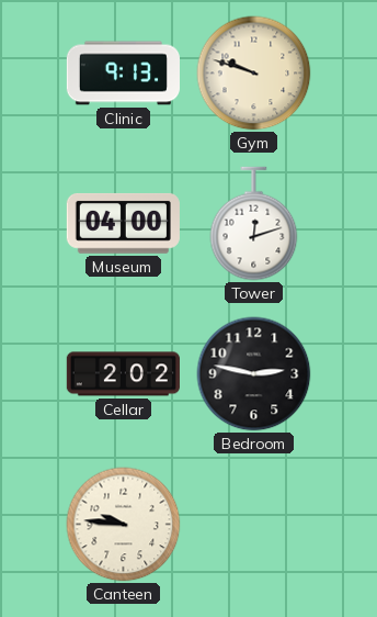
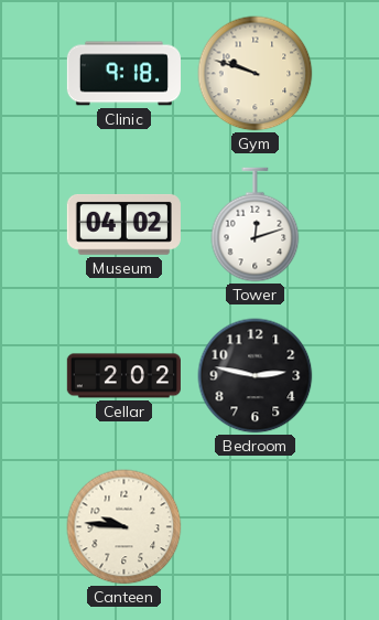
Clinic: 9:13 -> 9:18
Museum: 04:00 -> 04:02
